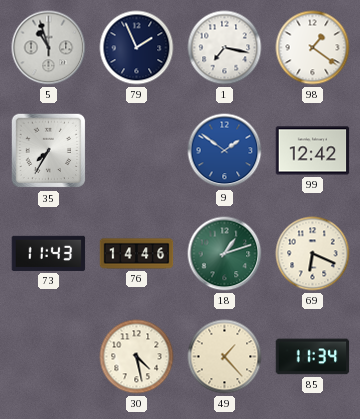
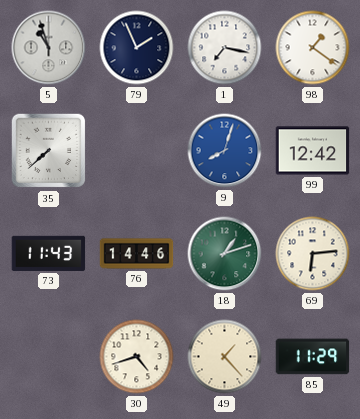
35: 7:35 -> 7:38
9: 1:51 -> 8:03
69: 6:19 -> 6:14
30: 4:28 -> 4:42
85: 11:34 -> 11:29
